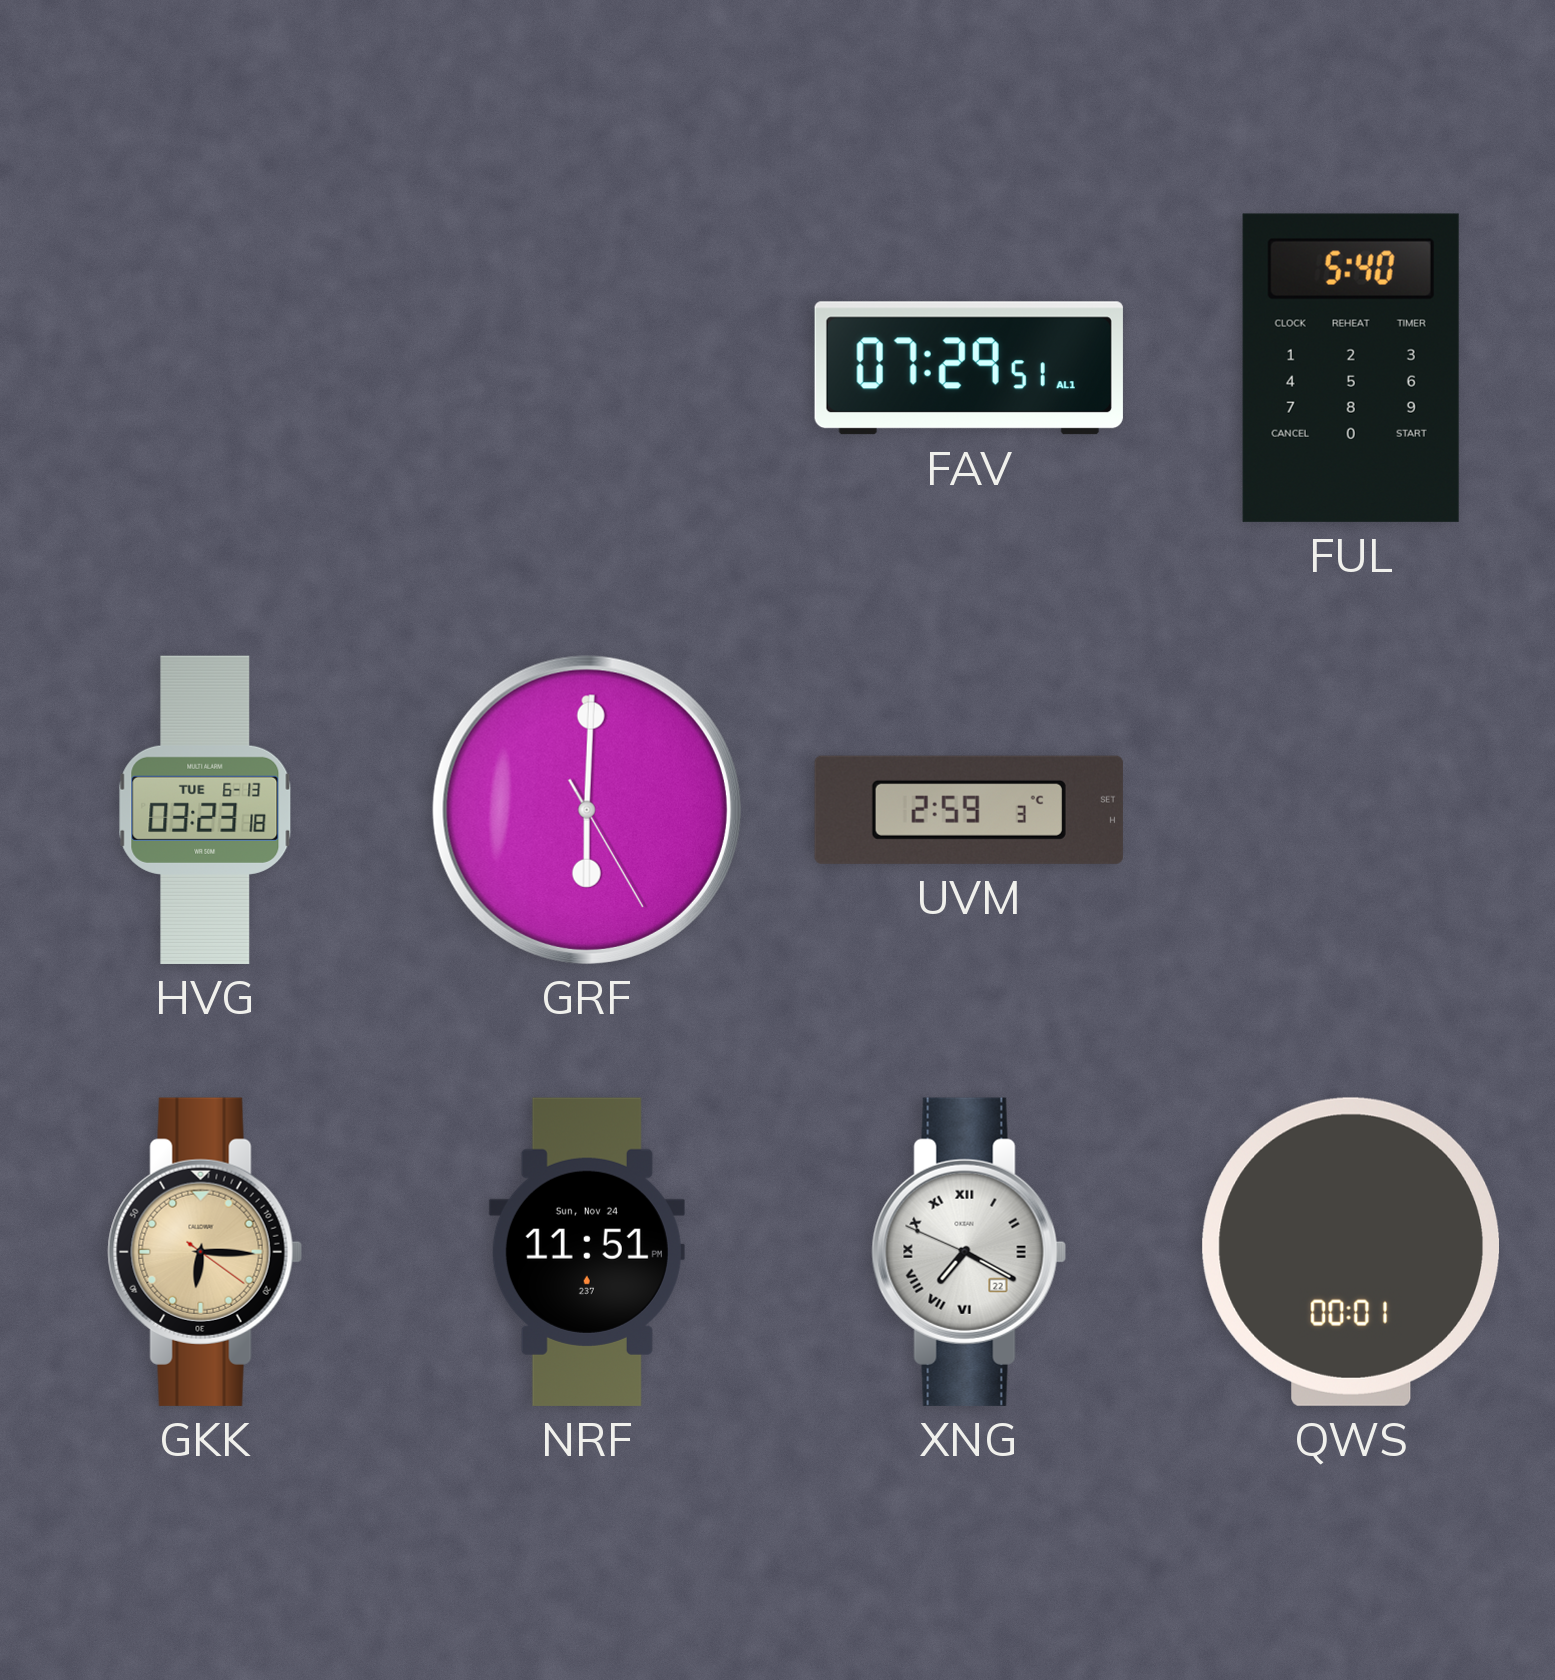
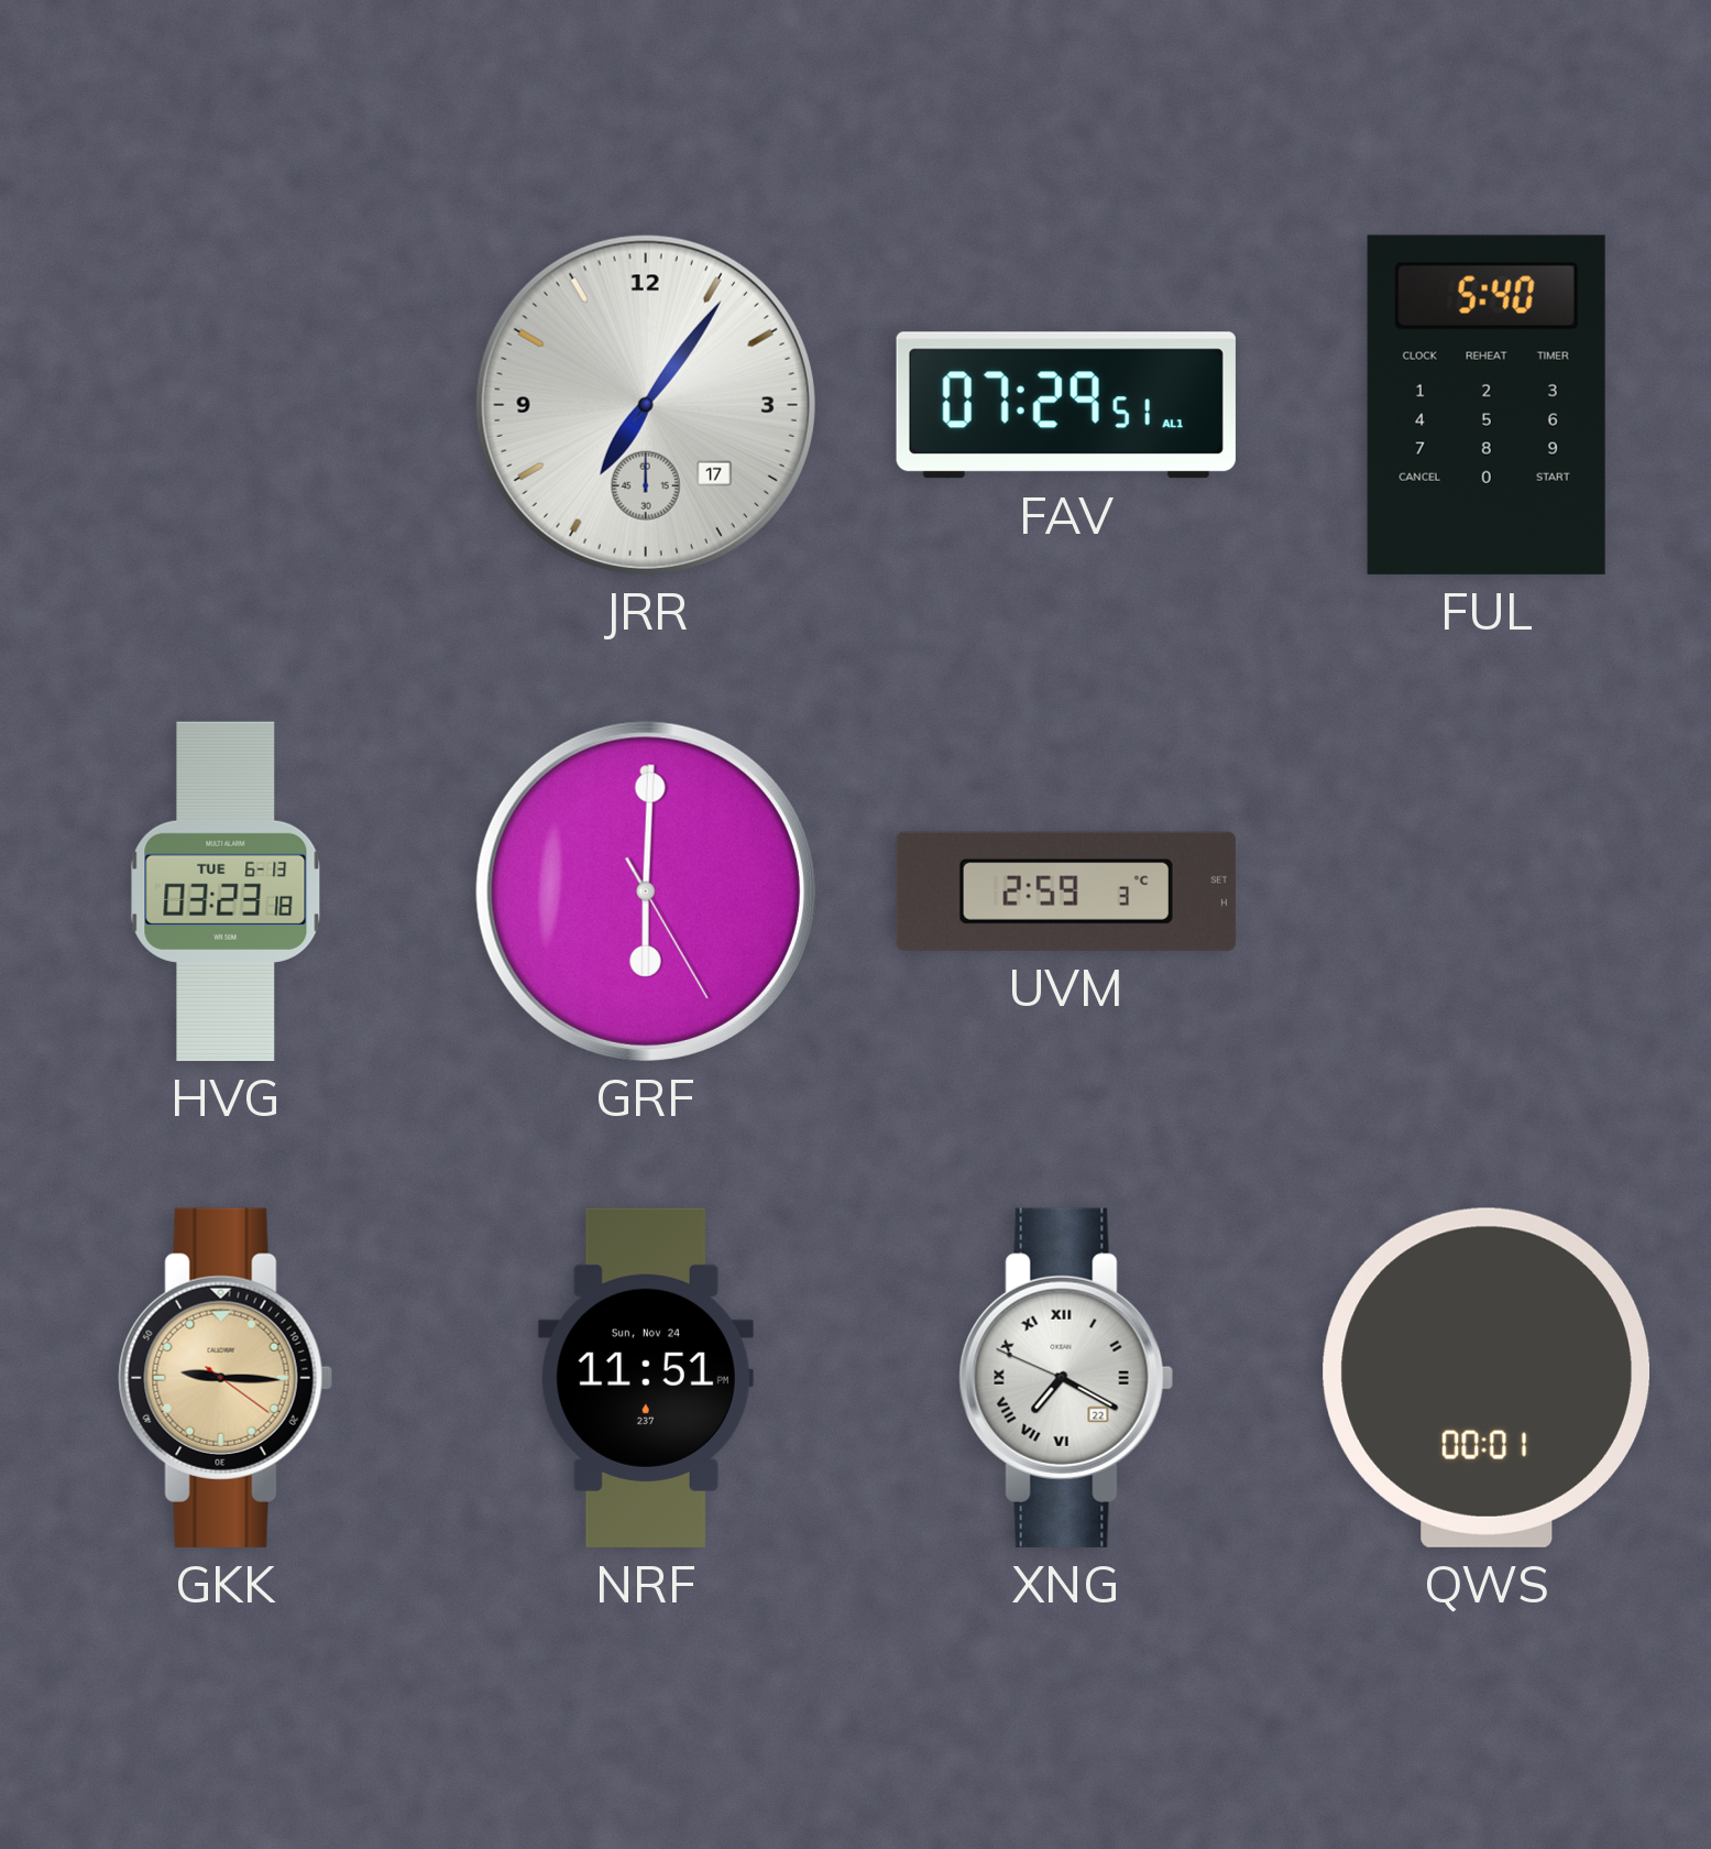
JRR: none -> 7:06
GKK: 6:15 -> 9:15
